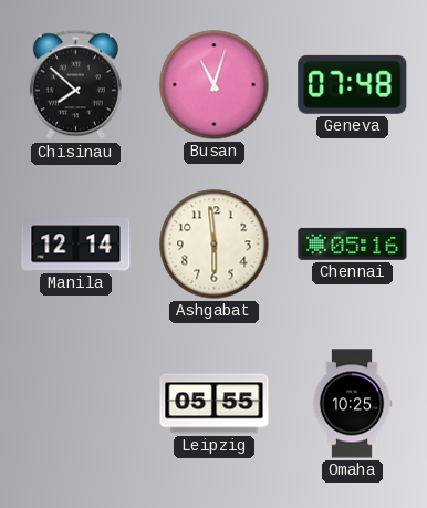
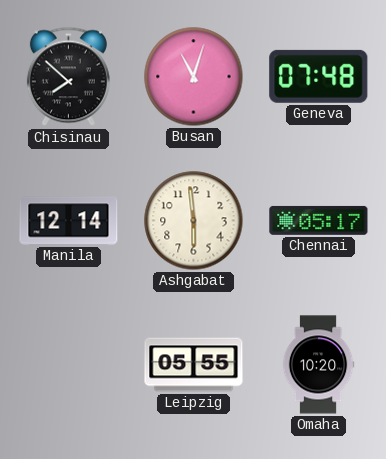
Chennai: 05:16 -> 05:17
Omaha: 10:25 -> 10:20
